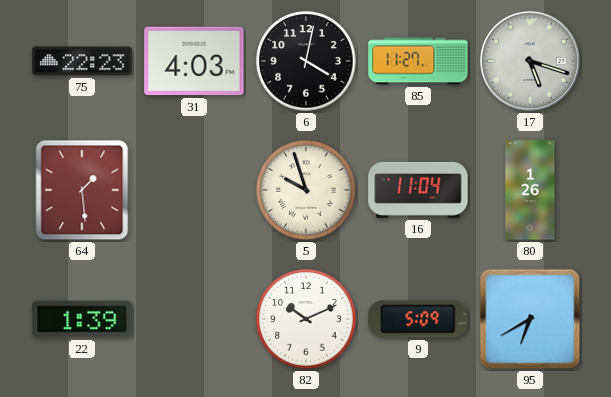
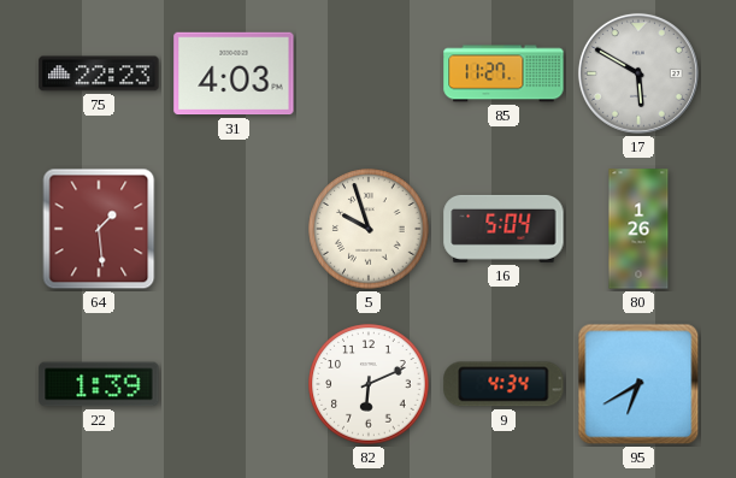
6: 4:02 -> none
17: 5:18 -> 5:50
16: 11:04 -> 5:04
82: 10:11 -> 6:11
9: 5:09 -> 4:34
